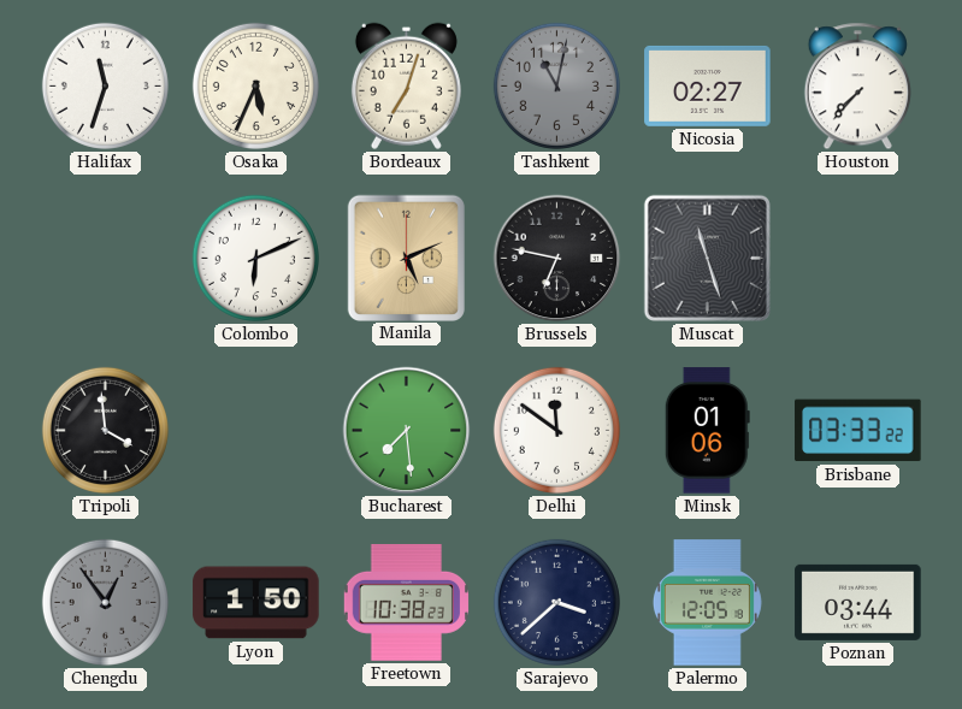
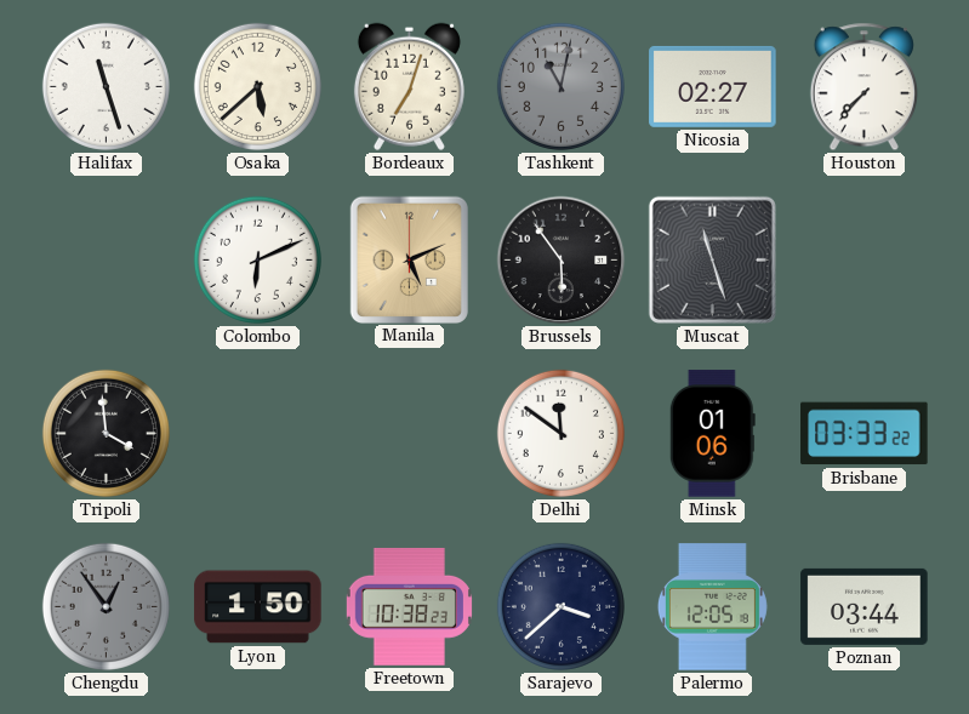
Halifax: 11:33 -> 11:27
Osaka: 5:34 -> 5:38
Brussels: 6:47 -> 5:54
Bucharest: 7:29 -> none
